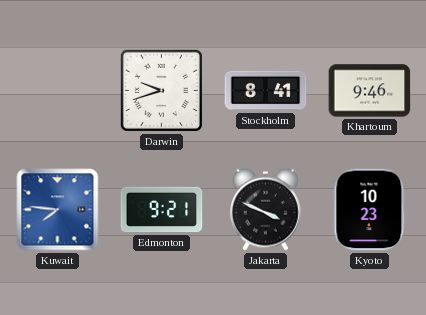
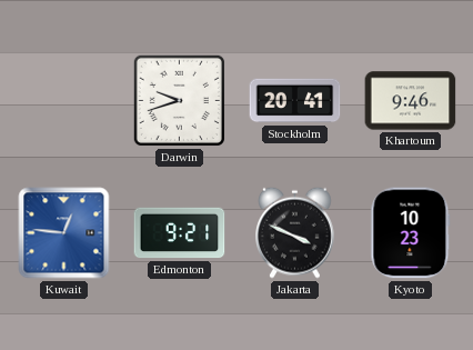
Stockholm: 8:41 -> 20:41
Kuwait: 7:46 -> 12:46
